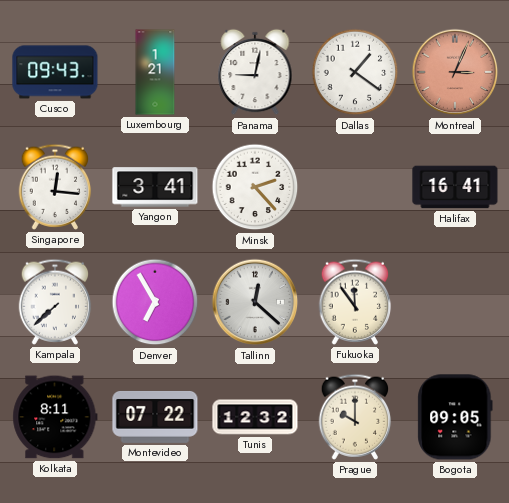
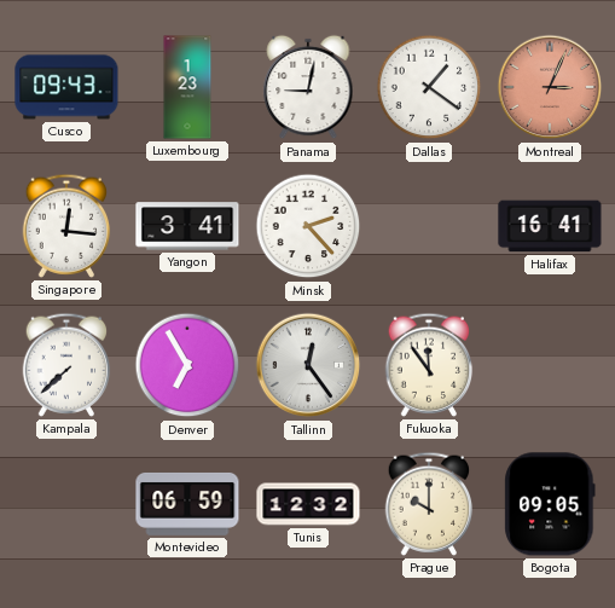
Luxembourg: 1:21 -> 1:23
Tallinn: 12:22 -> 12:24
Kolkata: 8:11 -> none
Montevideo: 07:22 -> 06:59
